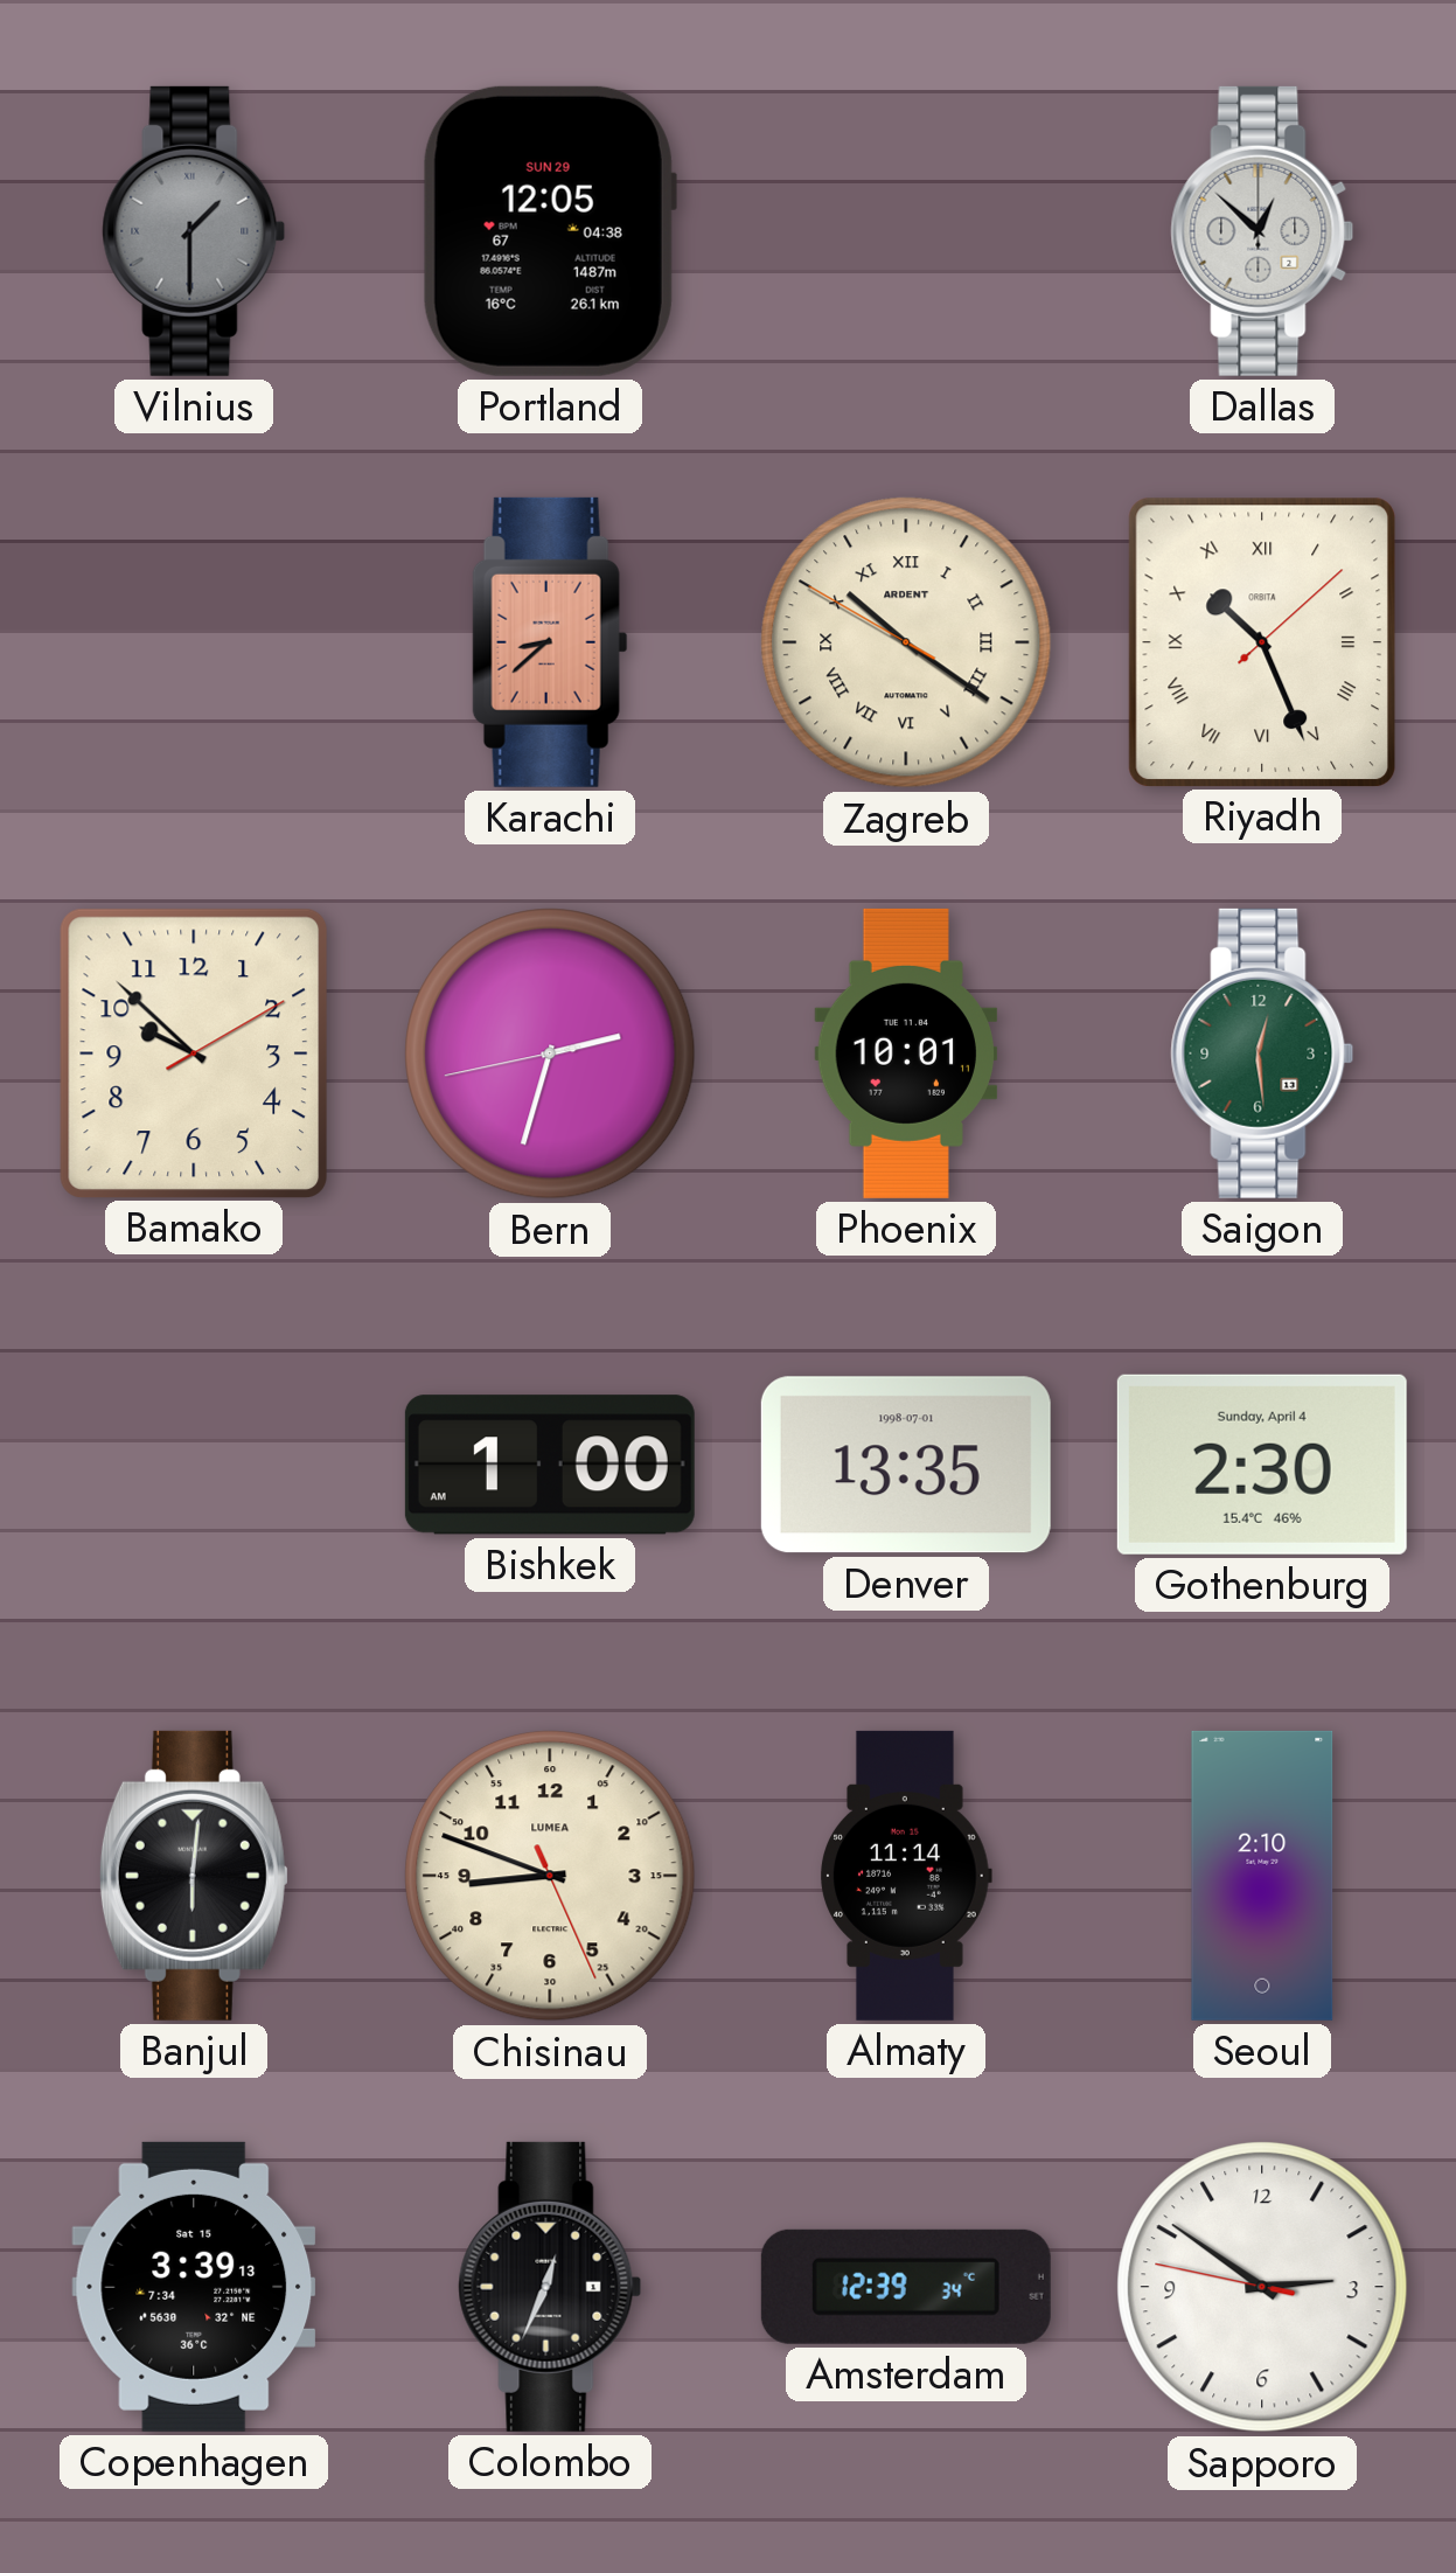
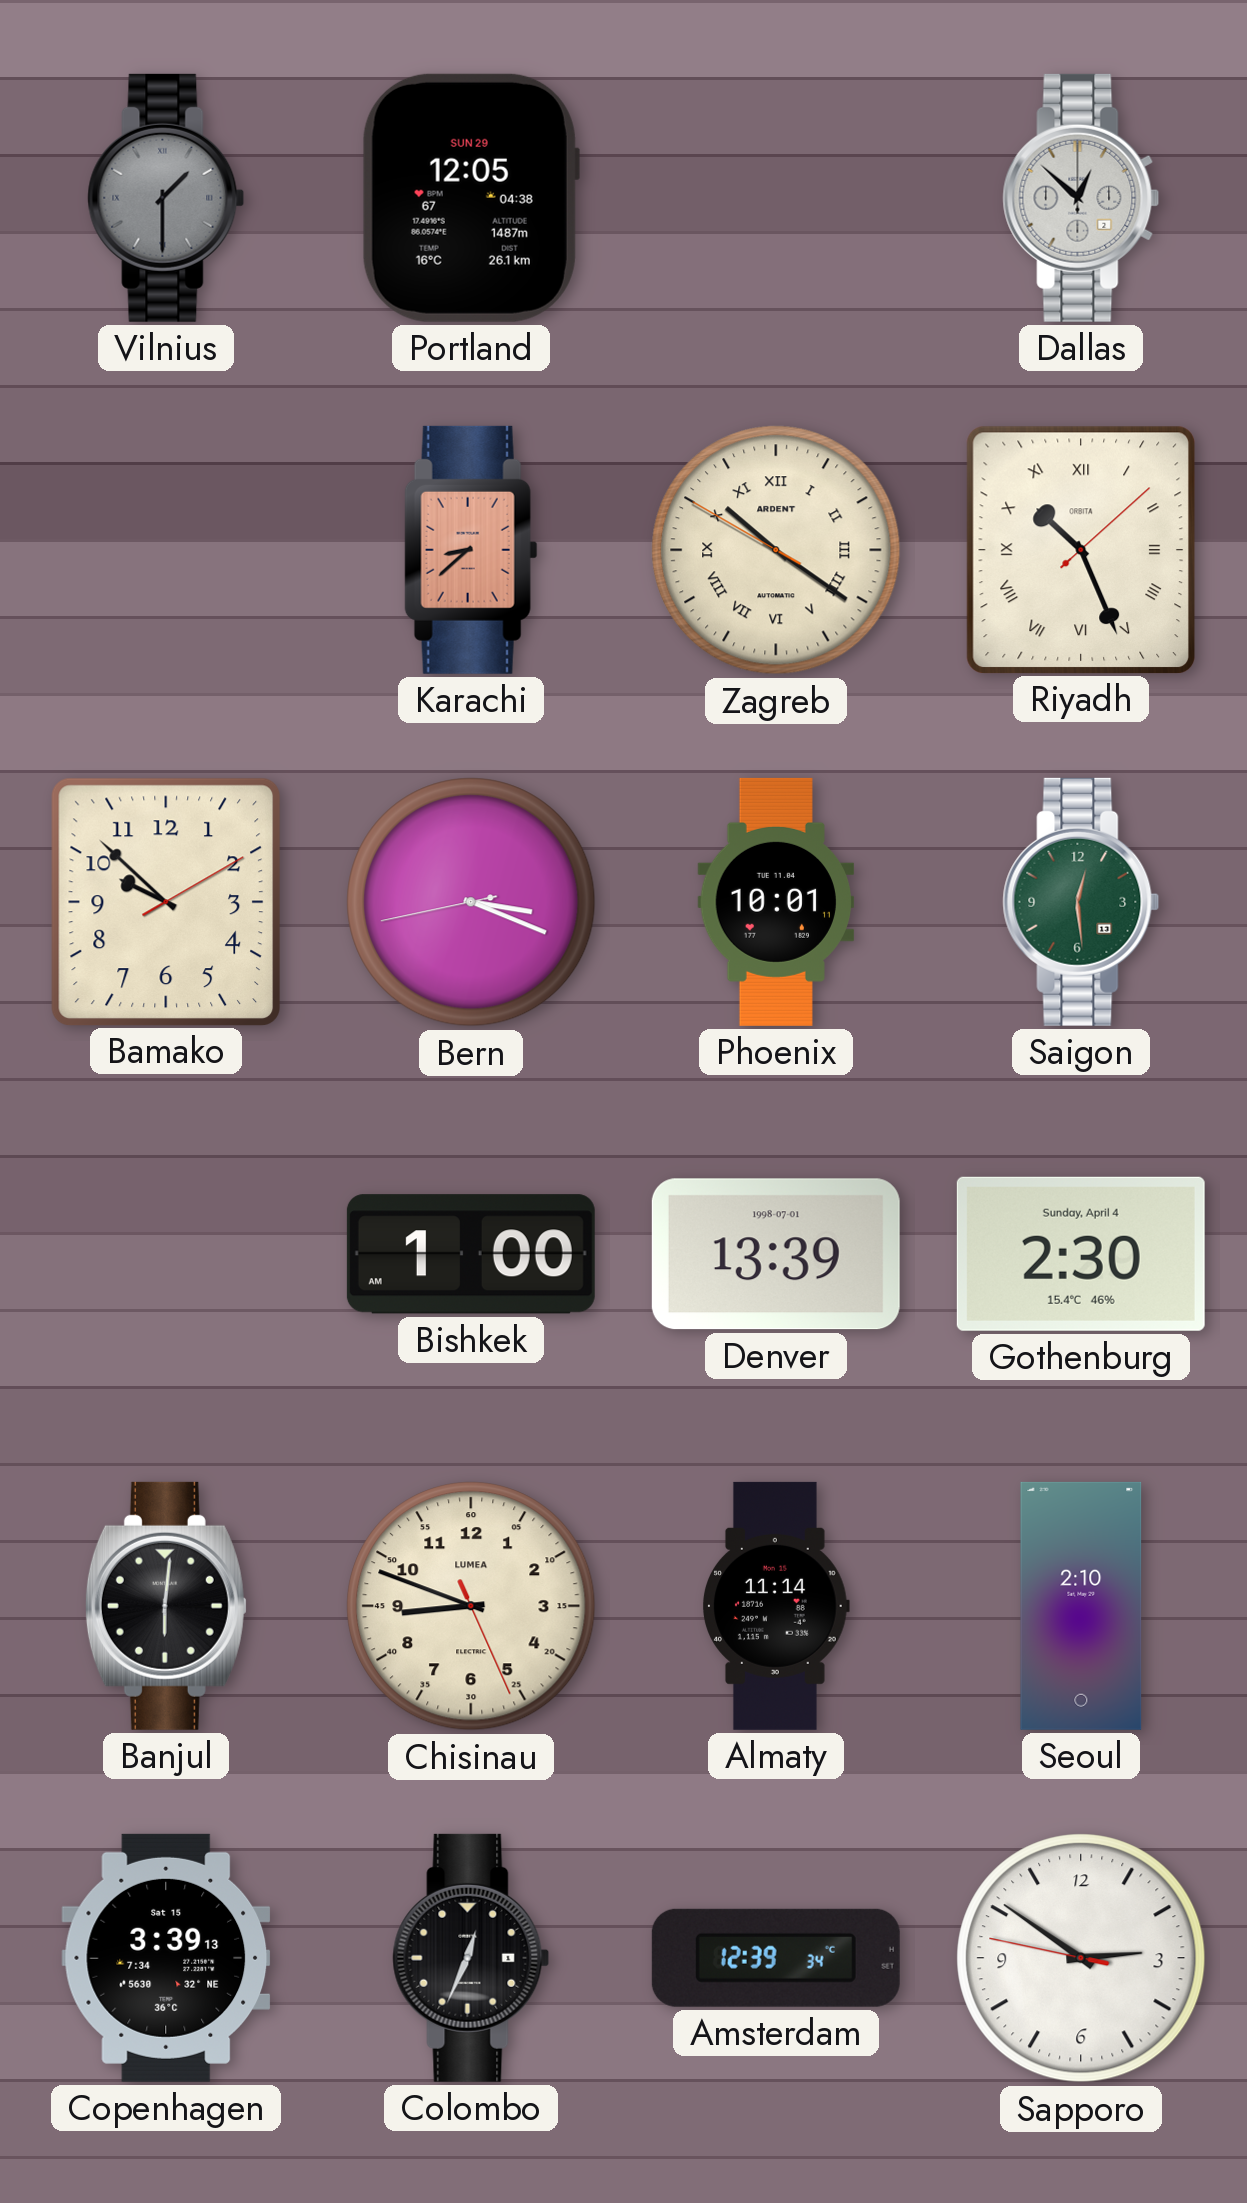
Bern: 2:32 -> 3:18
Denver: 13:35 -> 13:39
